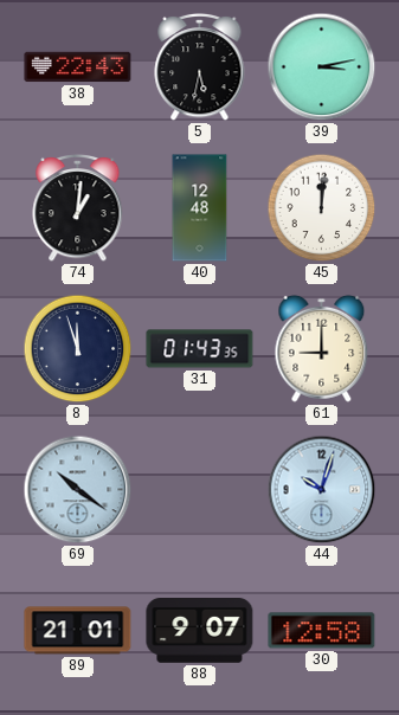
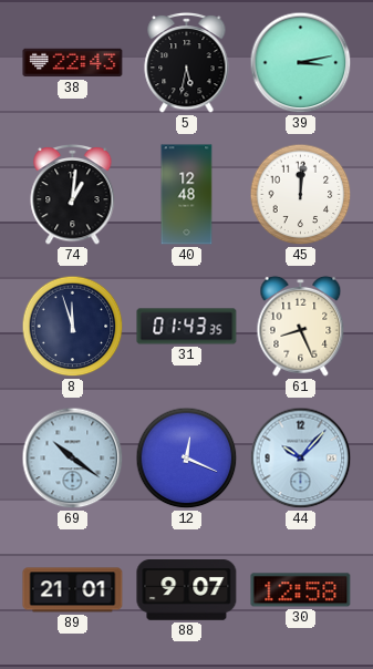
61: 9:00 -> 8:26
12: none -> 12:19
44: 10:03 -> 10:07
